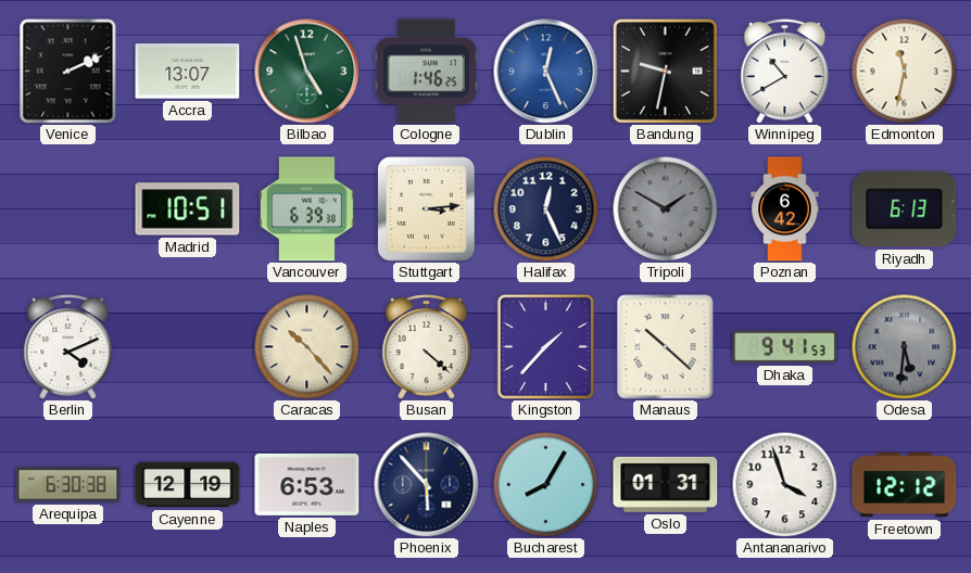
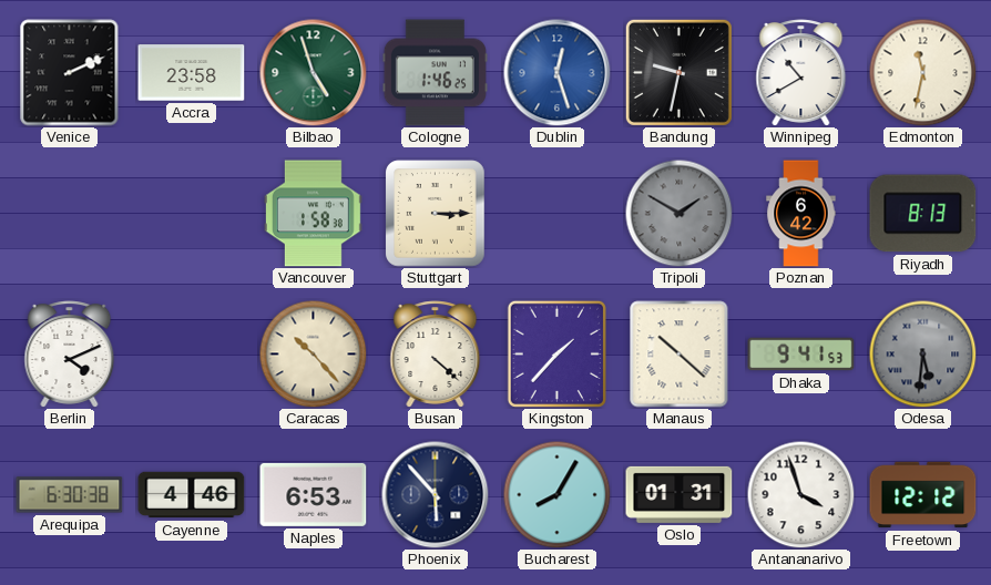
Accra: 13:07 -> 23:58
Dublin: 12:26 -> 12:27
Madrid: 10:51 -> none
Vancouver: 6:39 -> 1:58
Stuttgart: 3:14 -> 3:15
Halifax: 12:26 -> none
Riyadh: 6:13 -> 8:13
Cayenne: 12:19 -> 4:46
